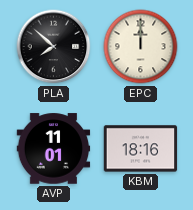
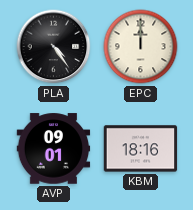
PLA: 7:52 -> 4:24
AVP: 11:01 -> 09:01
